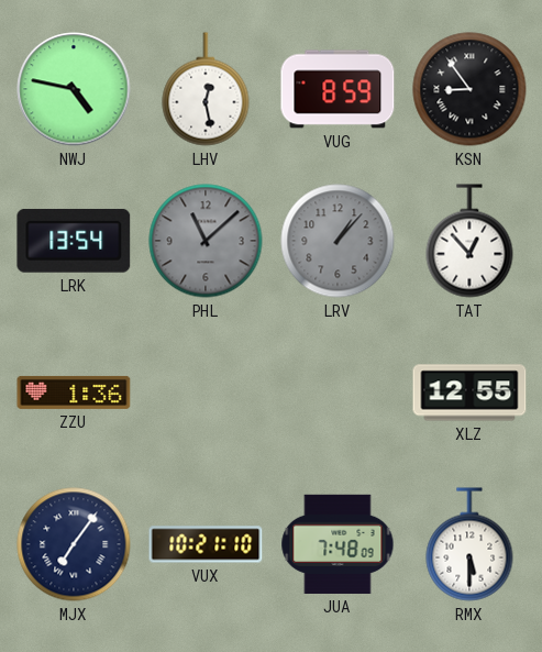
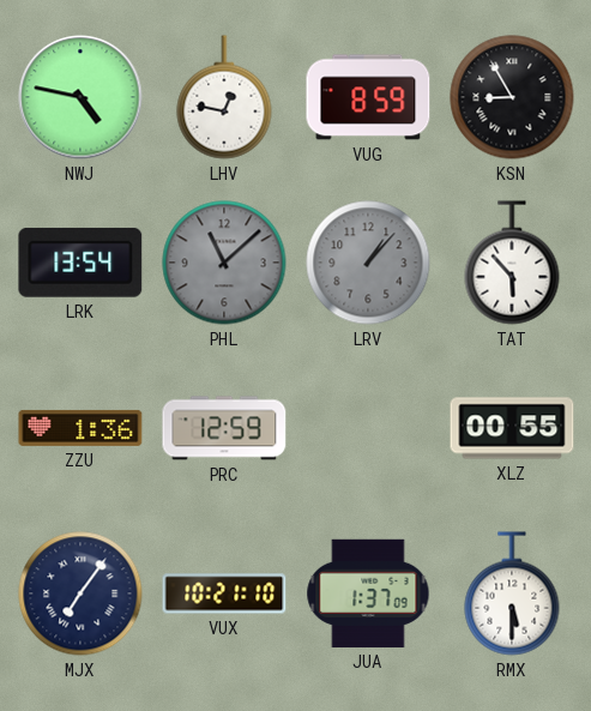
LHV: 12:28 -> 12:47
KSN: 8:54 -> 8:55
TAT: 12:53 -> 5:53
PRC: none -> 12:59
XLZ: 12:55 -> 00:55
JUA: 7:48 -> 1:37
